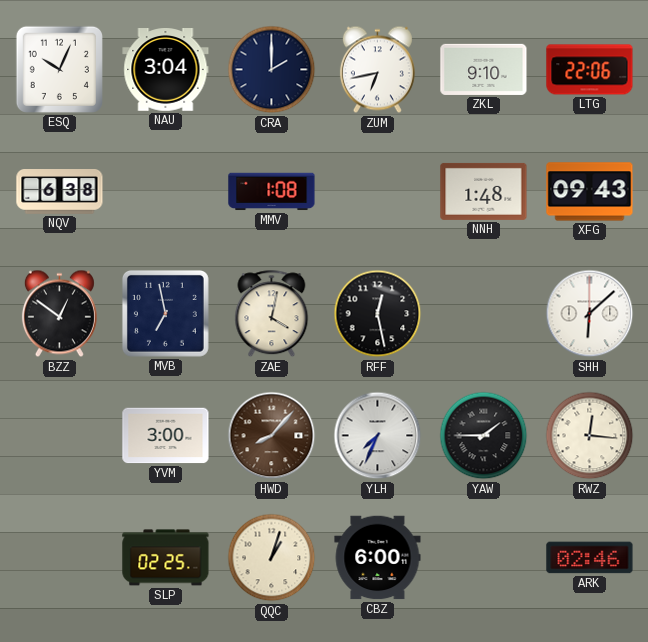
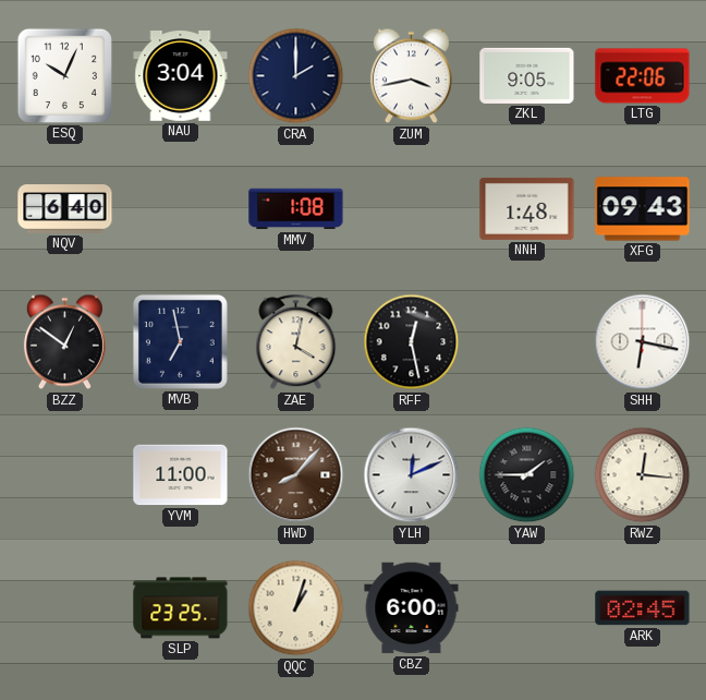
ZUM: 6:43 -> 3:43
ZKL: 9:10 -> 9:05
NQV: 6:38 -> 6:40
SHH: 6:08 -> 6:17
YVM: 3:00 -> 11:00
YLH: 7:34 -> 12:11
SLP: 02:25 -> 23:25
ARK: 02:46 -> 02:45
